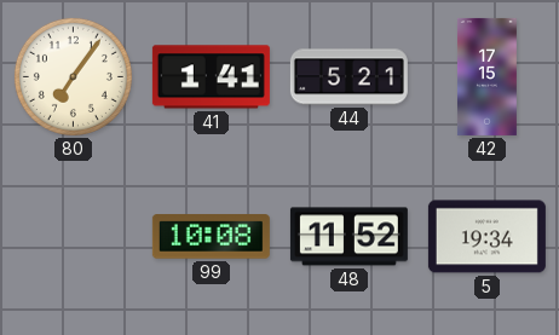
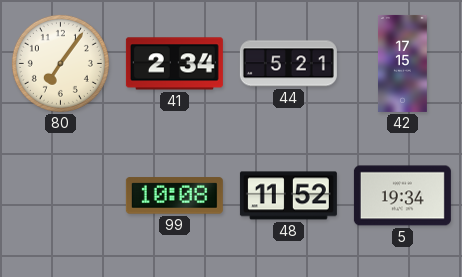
41: 1:41 -> 2:34
